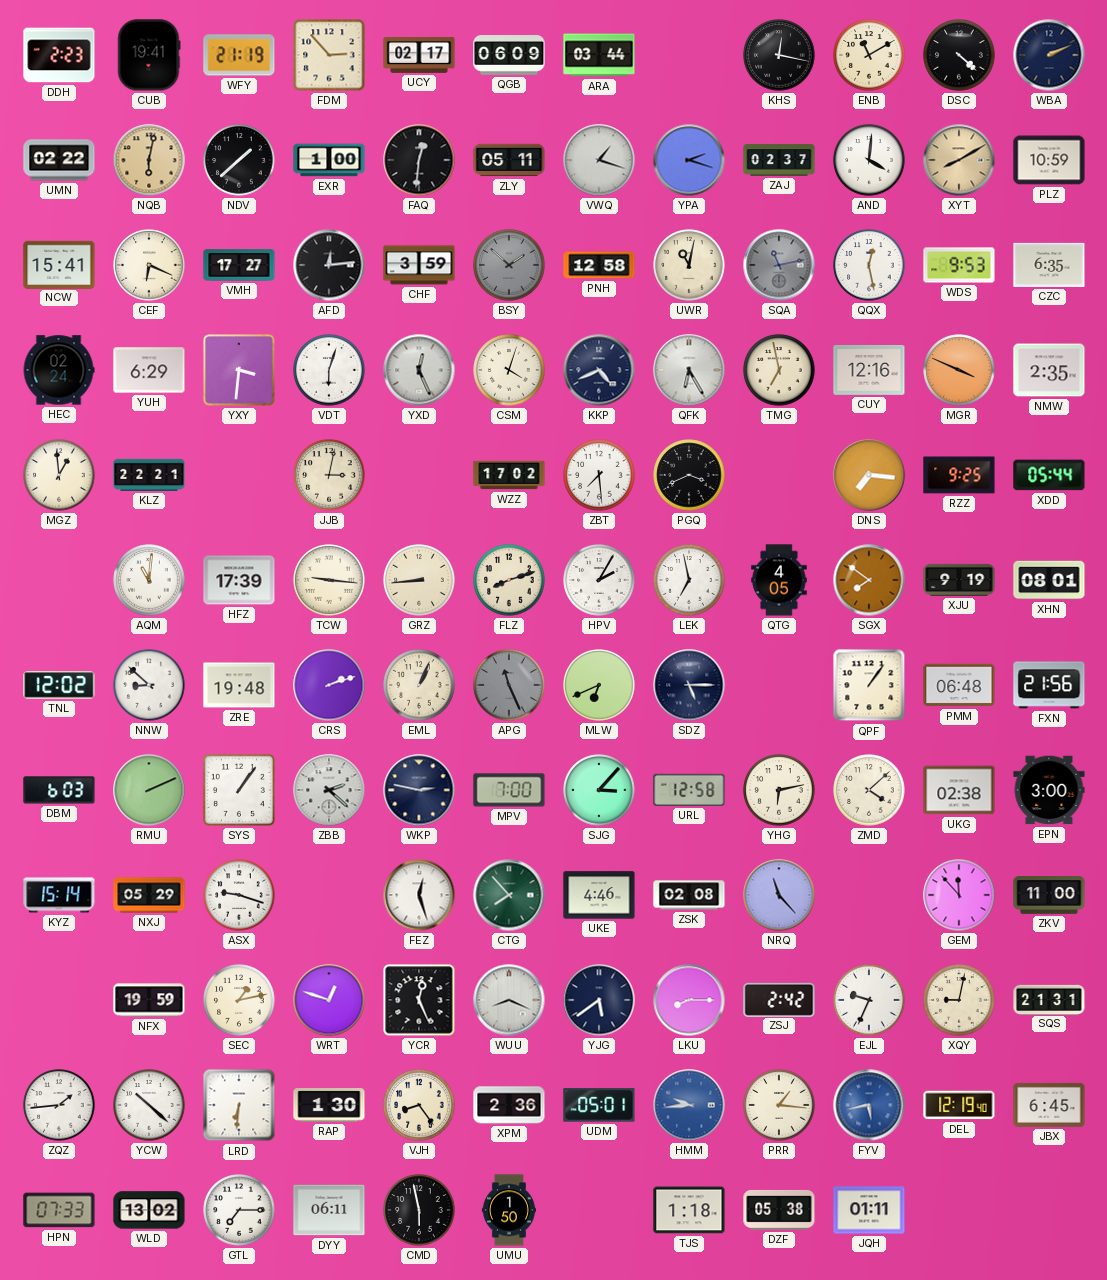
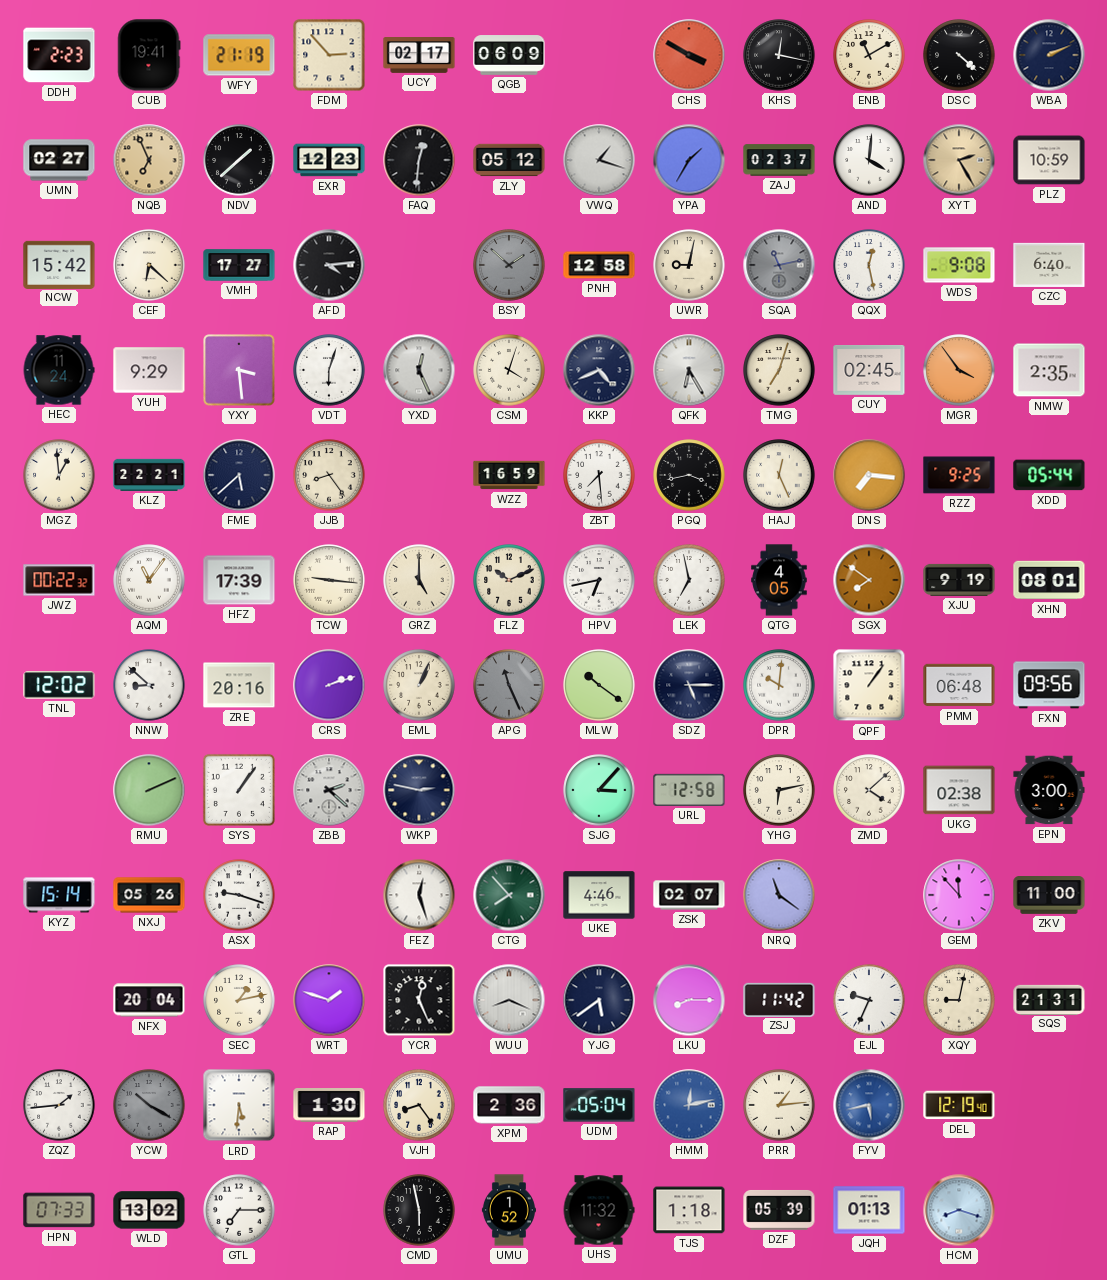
ARA: 03:44 -> none
CHS: none -> 3:50
UMN: 02:22 -> 02:27
NQB: 6:02 -> 6:56
EXR: 1:00 -> 12:23
ZLY: 05:11 -> 05:12
YPA: 2:18 -> 1:35
XYT: 8:10 -> 2:25
NCW: 15:41 -> 15:42
CEF: 6:19 -> 6:22
AFD: 12:14 -> 4:14
CHF: 3:59 -> none
UWR: 11:02 -> 9:02
WDS: 9:53 -> 9:08
CZC: 6:35 -> 6:40
HEC: 02:24 -> 11:24
YUH: 6:29 -> 9:29
YXY: 3:31 -> 3:29
TMG: 6:58 -> 7:03
CUY: 12:16 -> 02:45
MGR: 3:49 -> 3:54
FME: none -> 5:38
JJB: 3:02 -> 8:24
WZZ: 17:02 -> 16:59
PGQ: 3:41 -> 3:43
HAJ: none -> 12:26
JWZ: none -> 00:22
AQM: 11:01 -> 11:06
GRZ: 8:44 -> 5:00
FLZ: 8:12 -> 10:11
HPV: 2:05 -> 6:43
ZRE: 19:48 -> 20:16
MLW: 6:41 -> 10:21
DPR: none -> 10:01
FXN: 21:56 -> 09:56
DBM: 6:03 -> none
MPV: 7:00 -> none
NXJ: 05:29 -> 05:26
ZSK: 02:08 -> 02:07
NRQ: 11:23 -> 11:21
NFX: 19:59 -> 20:04
WRT: 12:48 -> 1:48
ZSJ: 2:42 -> 11:42
YCW: 10:22 -> 10:20
YCW dial: white -> grey
LRD: 6:31 -> 5:31
UDM: 05:01 -> 05:04
HMM: 9:44 -> 12:13
PRR: 1:16 -> 1:14
JBX: 6:45 -> none
DYY: 06:11 -> none
UMU: 1:50 -> 1:52
UHS: none -> 11:32
DZF: 05:38 -> 05:39
JQH: 01:11 -> 01:13
HCM: none -> 8:18
